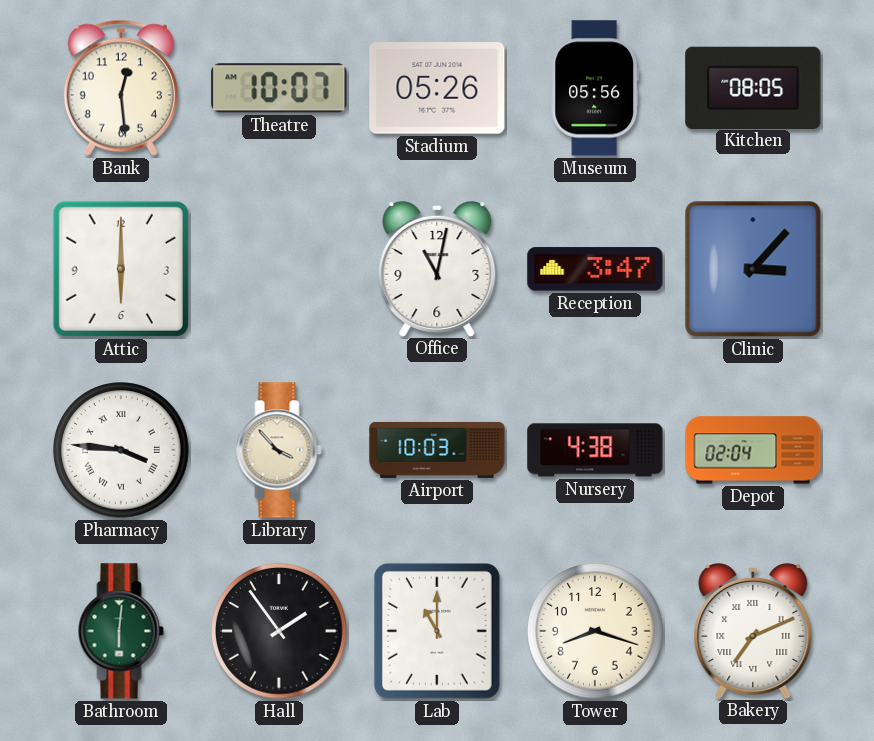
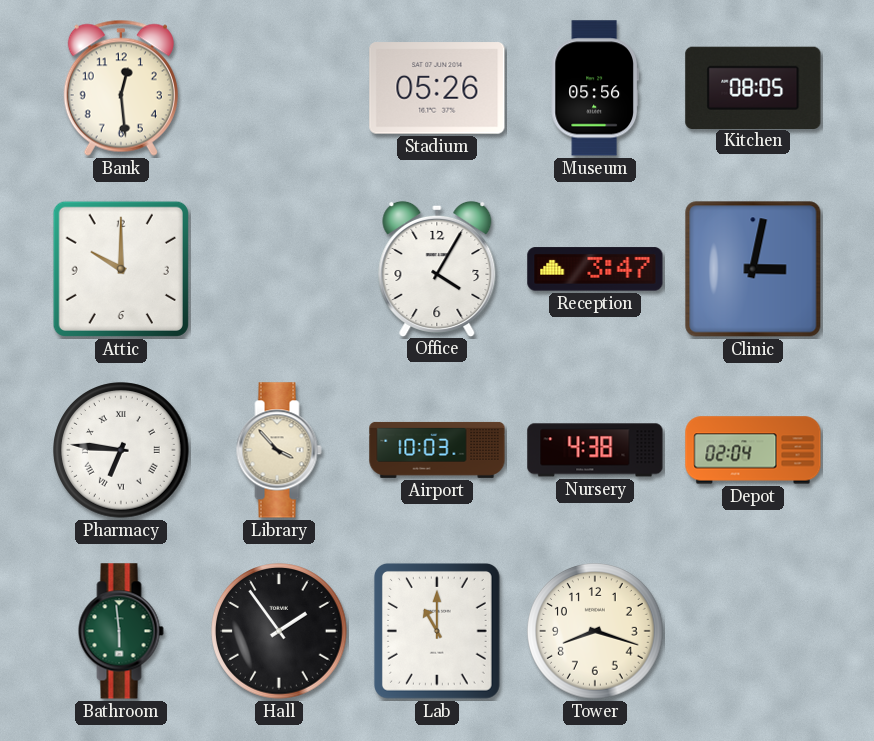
Theatre: 10:07 -> none
Attic: 6:00 -> 10:00
Office: 11:02 -> 4:05
Clinic: 3:07 -> 3:02
Pharmacy: 3:46 -> 6:46
Bathroom: 6:01 -> 5:59
Bakery: 7:11 -> none
